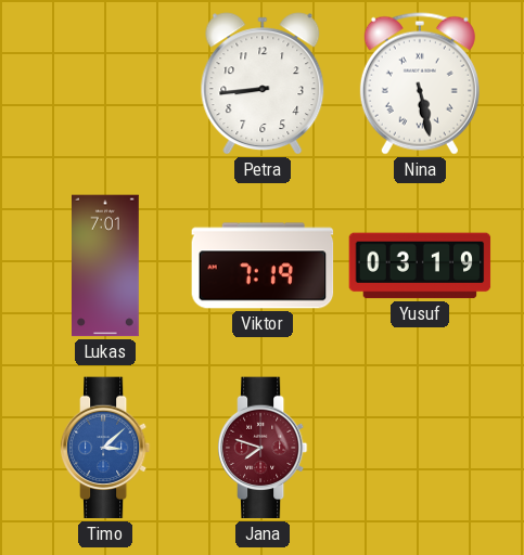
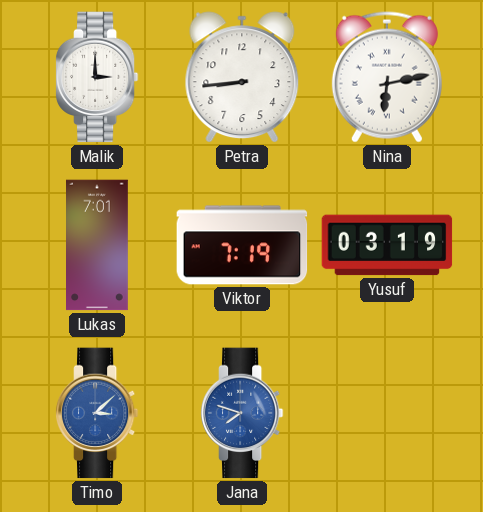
Malik: none -> 3:00
Nina: 5:28 -> 6:13
Jana dial: burgundy -> blue
